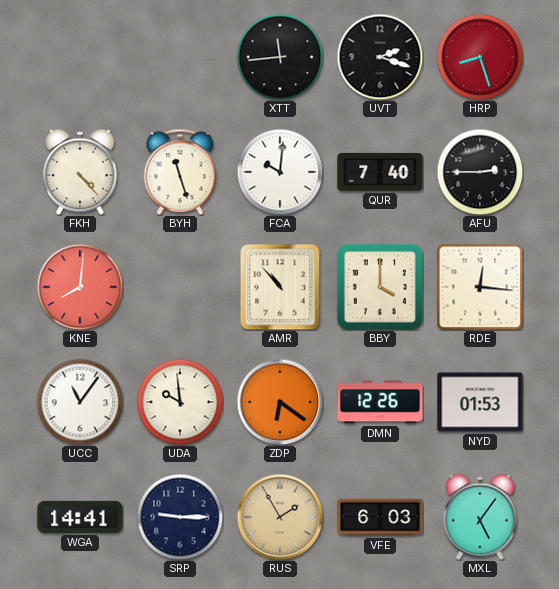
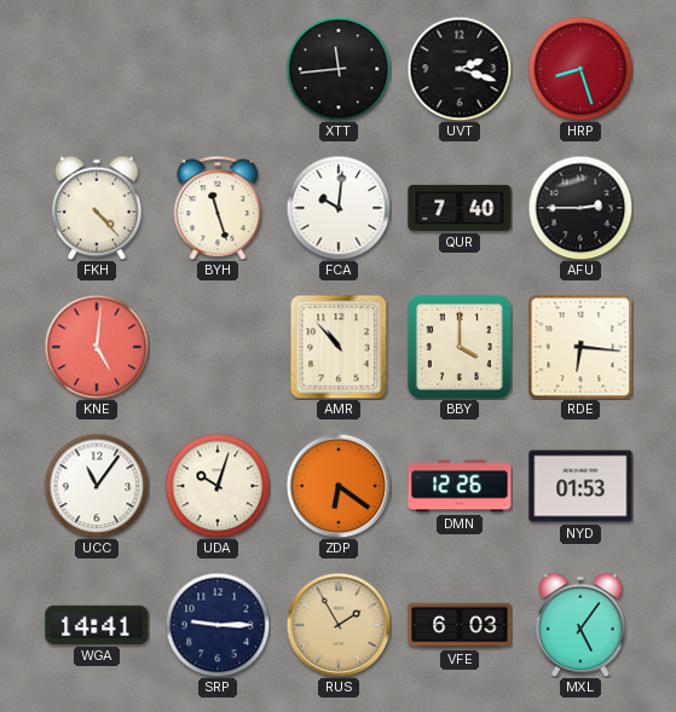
KNE: 8:01 -> 5:01
RDE: 12:16 -> 6:16
UDA: 9:59 -> 10:03
